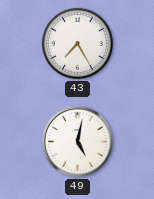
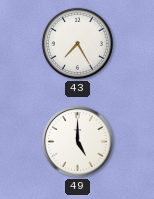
49: 5:02 -> 5:00
